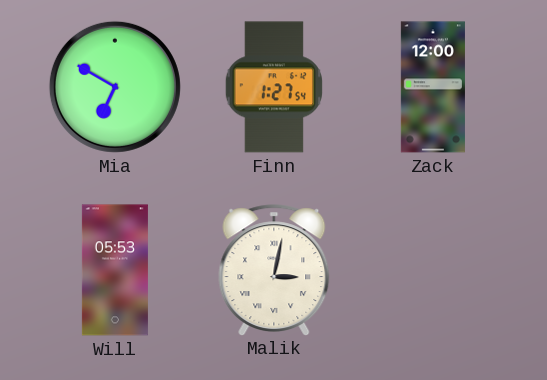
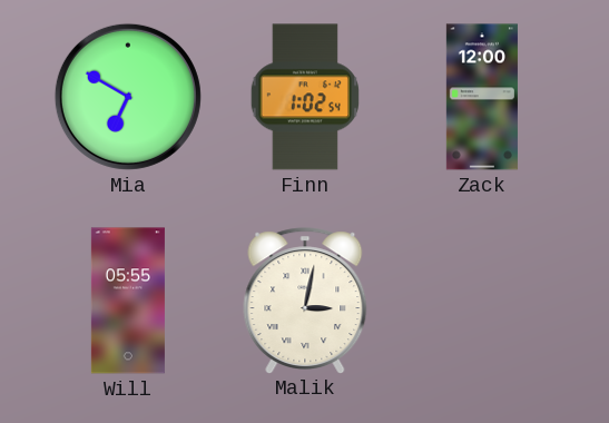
Finn: 1:27 -> 1:02
Will: 05:53 -> 05:55
